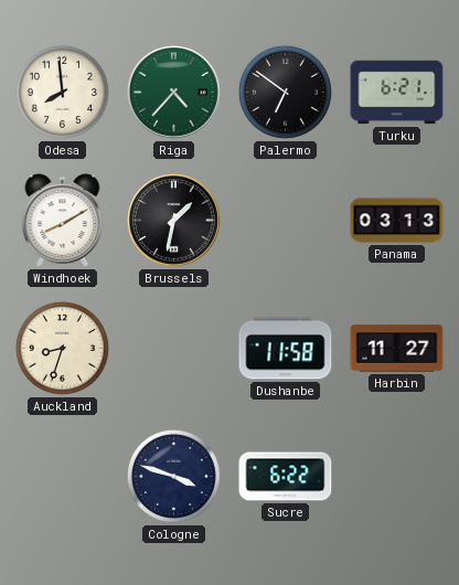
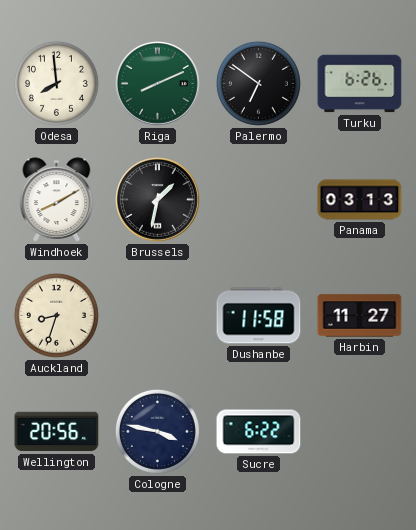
Riga: 4:37 -> 8:11
Turku: 6:21 -> 6:26
Wellington: none -> 20:56
Cologne: 3:48 -> 3:47
